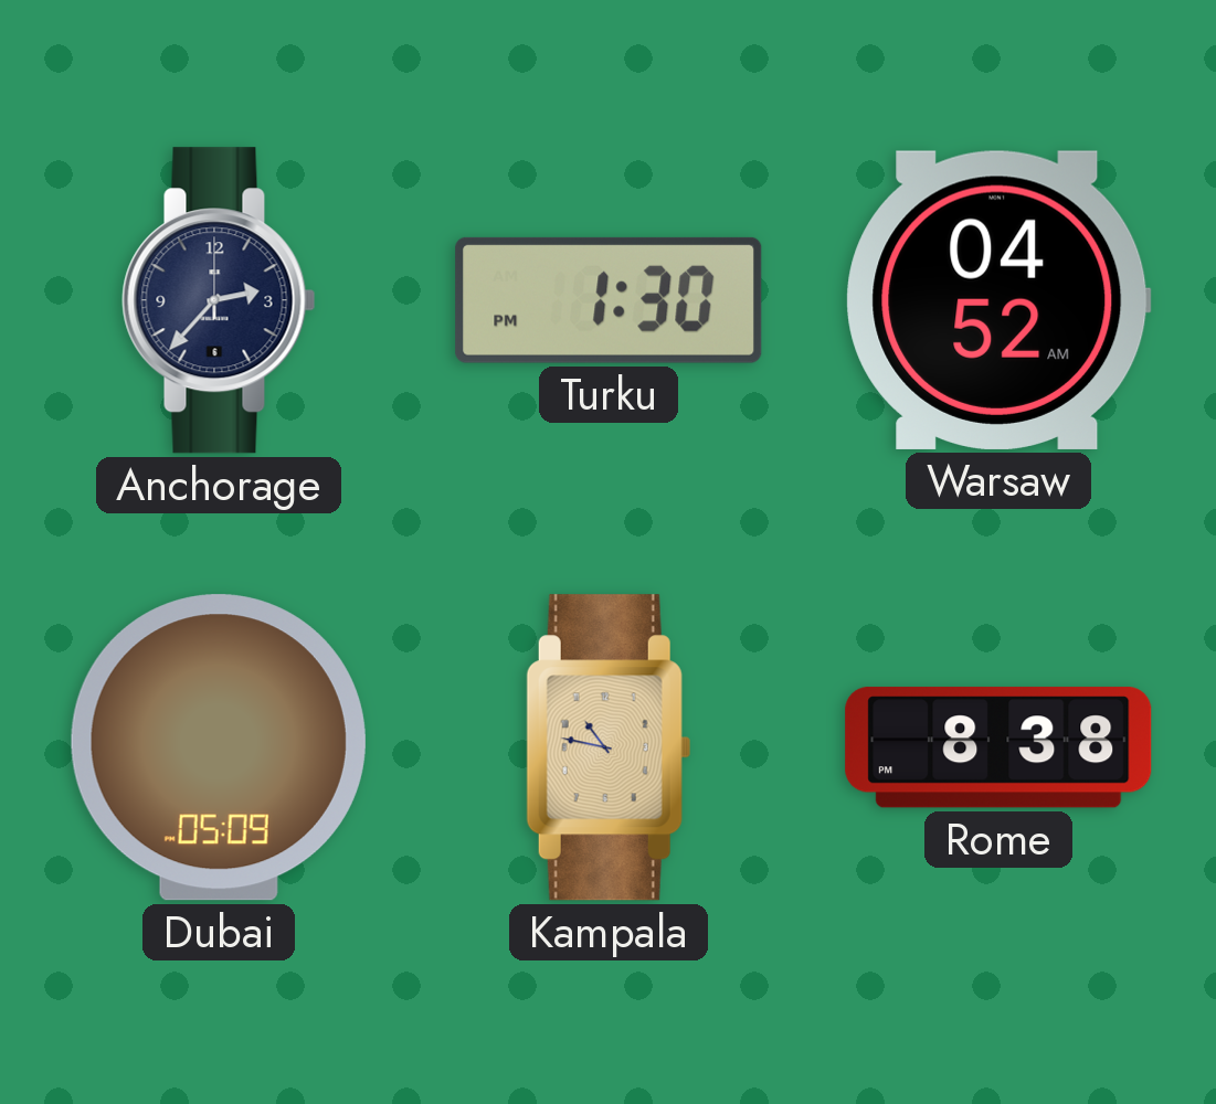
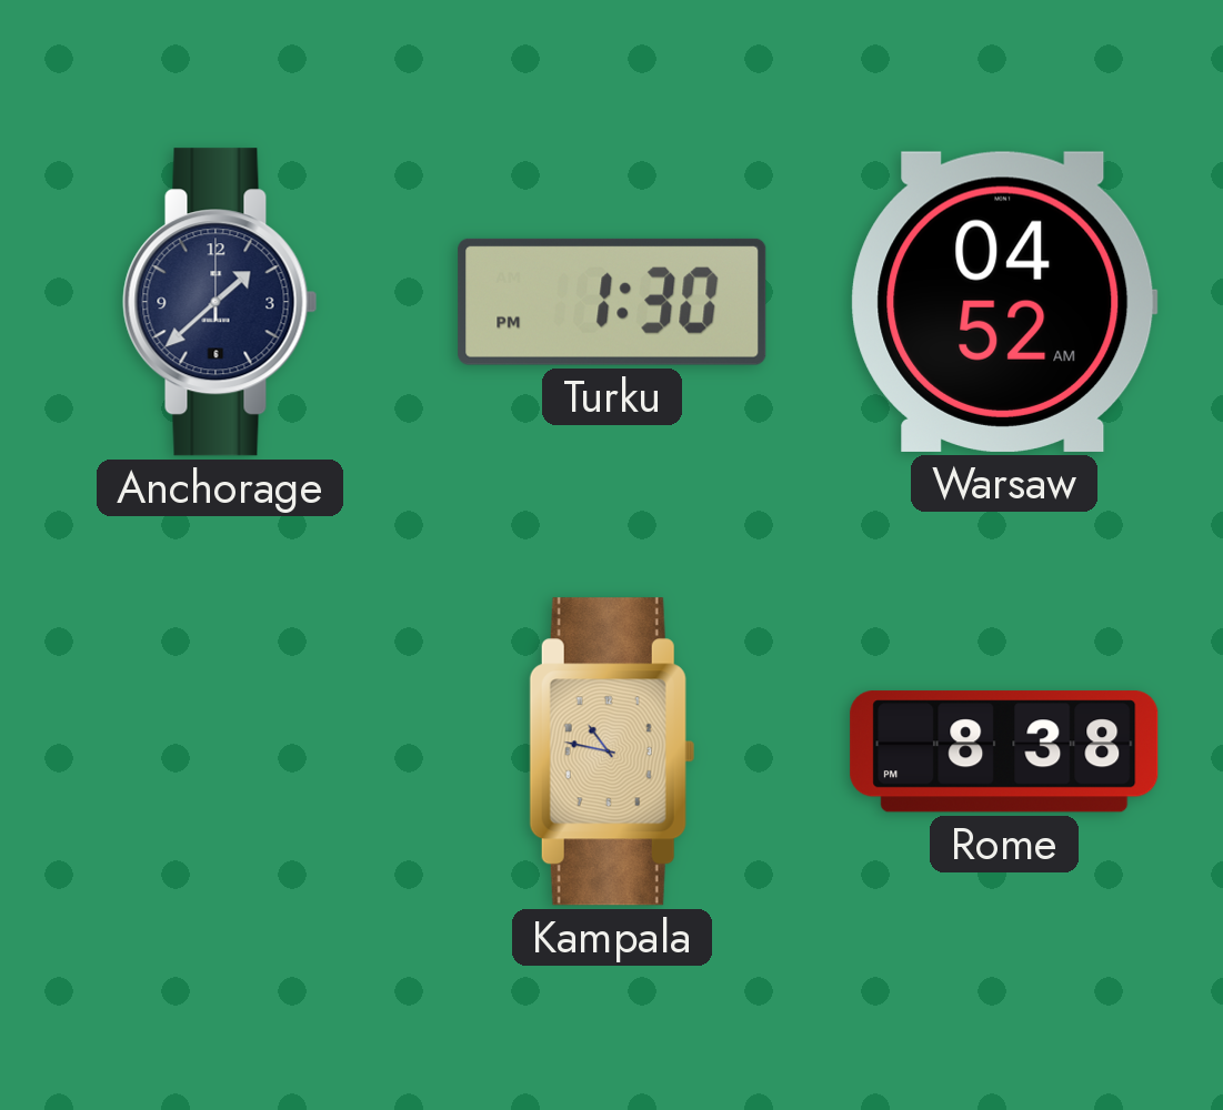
Anchorage: 2:37 -> 1:38
Dubai: 05:09 -> none
